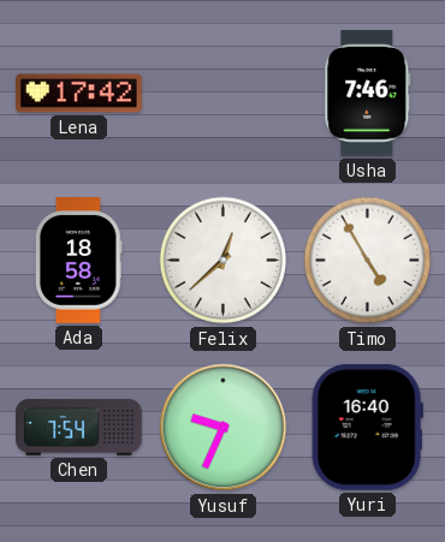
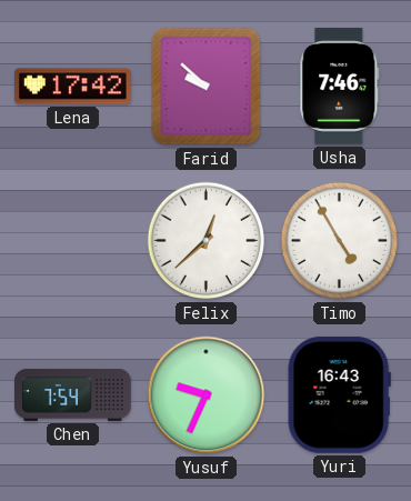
Farid: none -> 9:52
Ada: 18:58 -> none
Yuri: 16:40 -> 16:43
